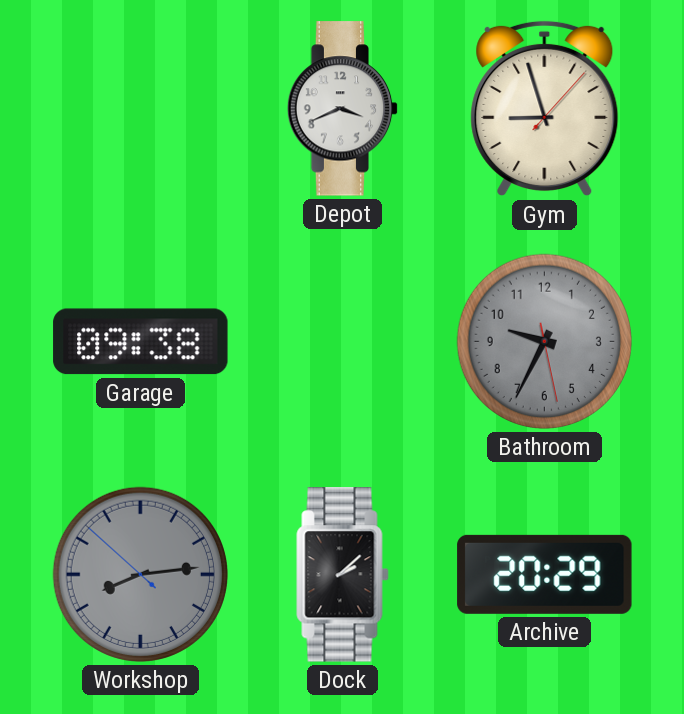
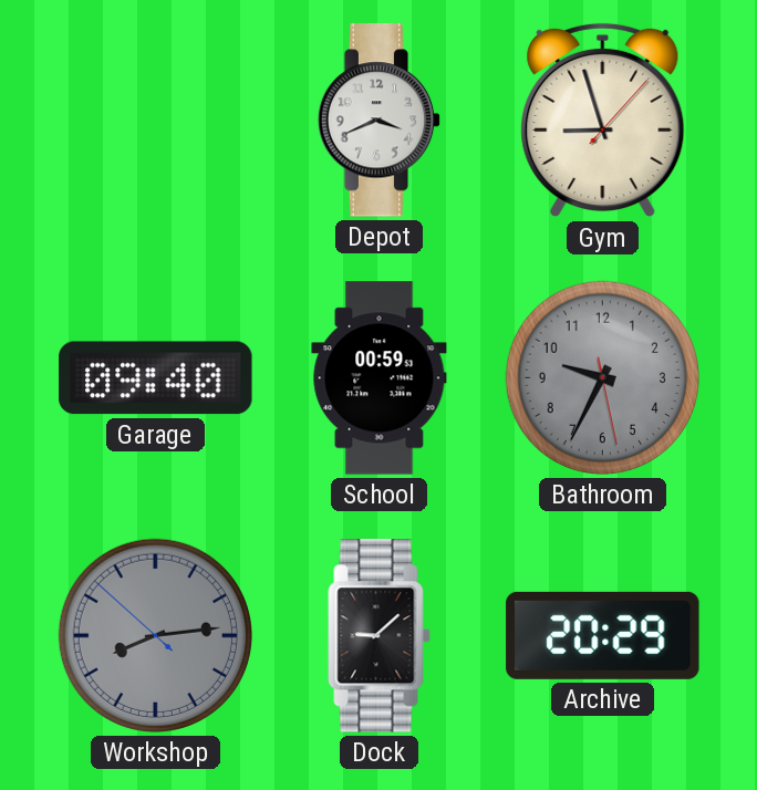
Garage: 09:38 -> 09:40
School: none -> 00:59
Dock: 2:08 -> 9:08
